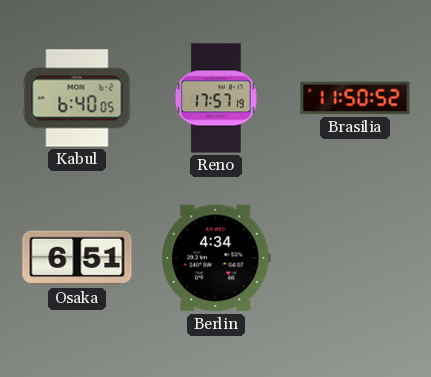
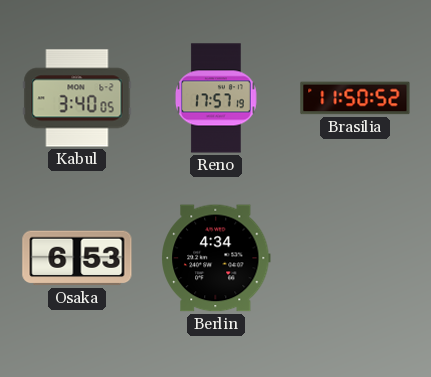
Kabul: 6:40 -> 3:40
Osaka: 6:51 -> 6:53
